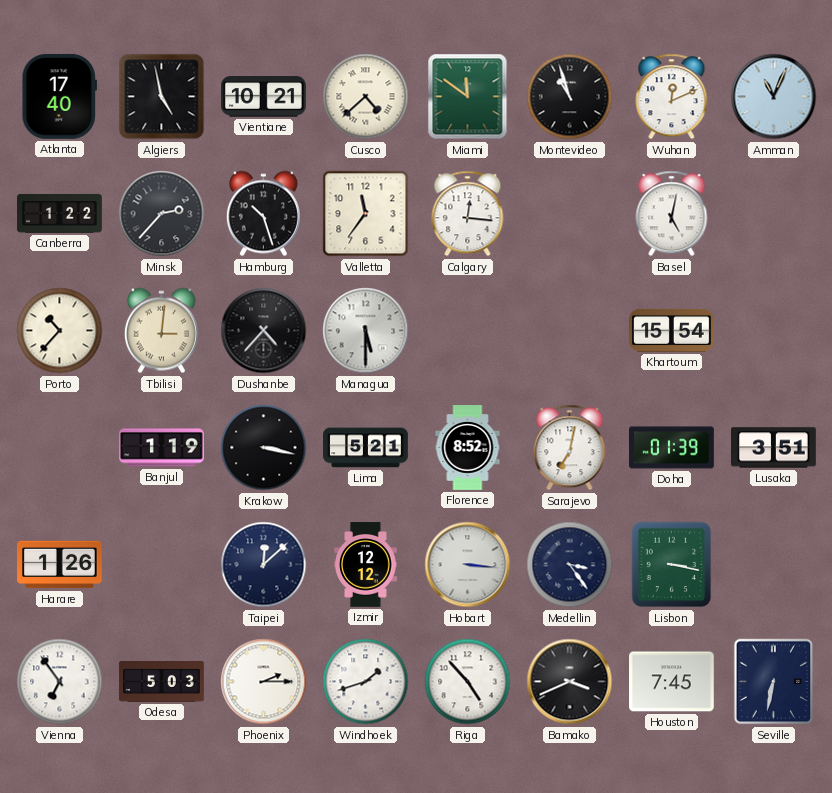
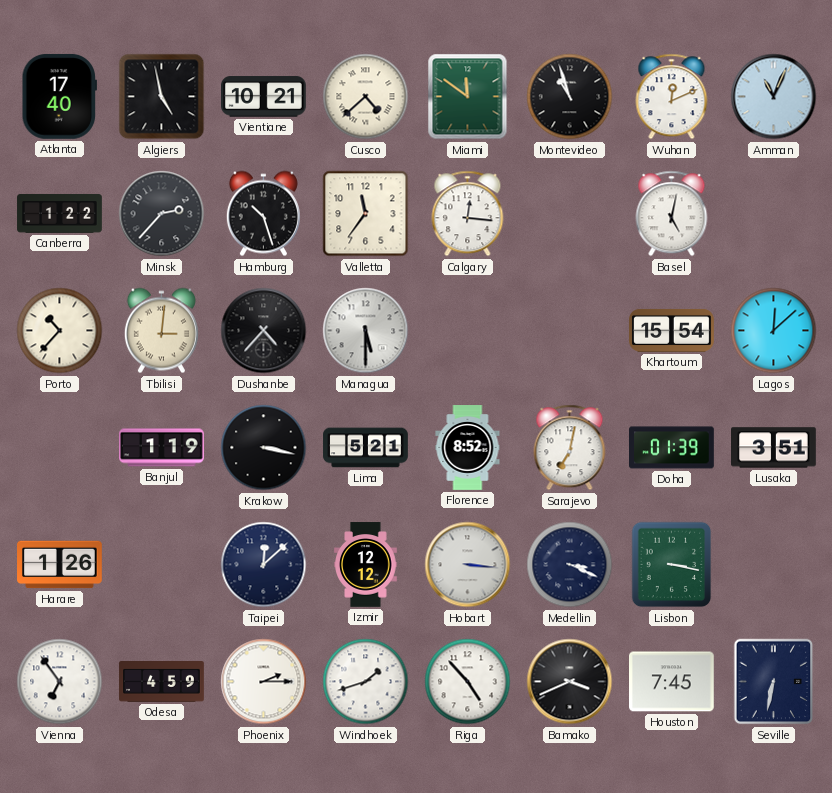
Lagos: none -> 12:08
Medellin: 3:24 -> 3:19
Odesa: 5:03 -> 4:59
